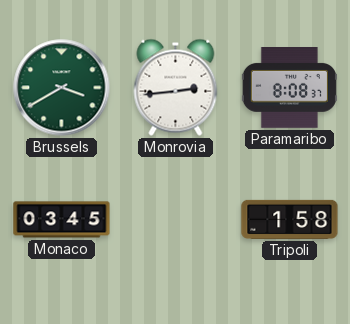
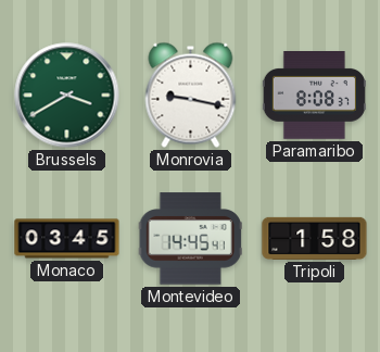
Monrovia: 2:44 -> 9:17
Montevideo: none -> 14:45
